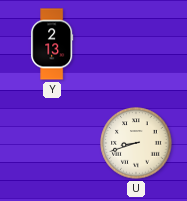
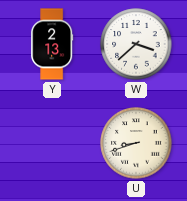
W: none -> 3:38
